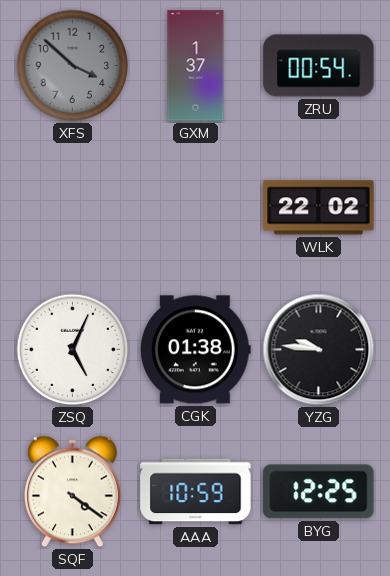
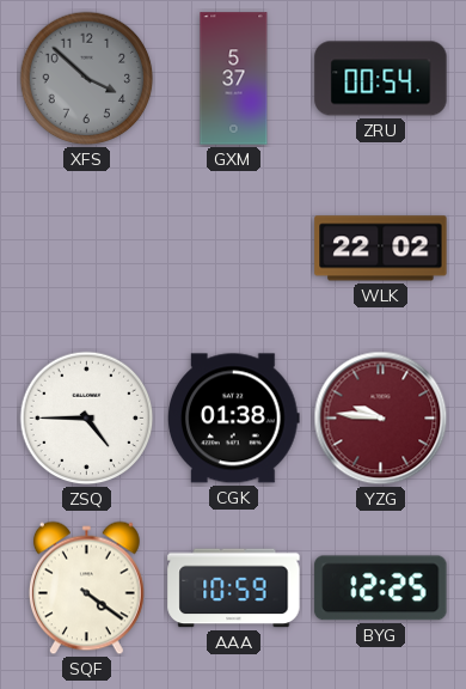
GXM: 1:37 -> 5:37
ZSQ: 5:04 -> 4:45
YZG dial: black -> burgundy
